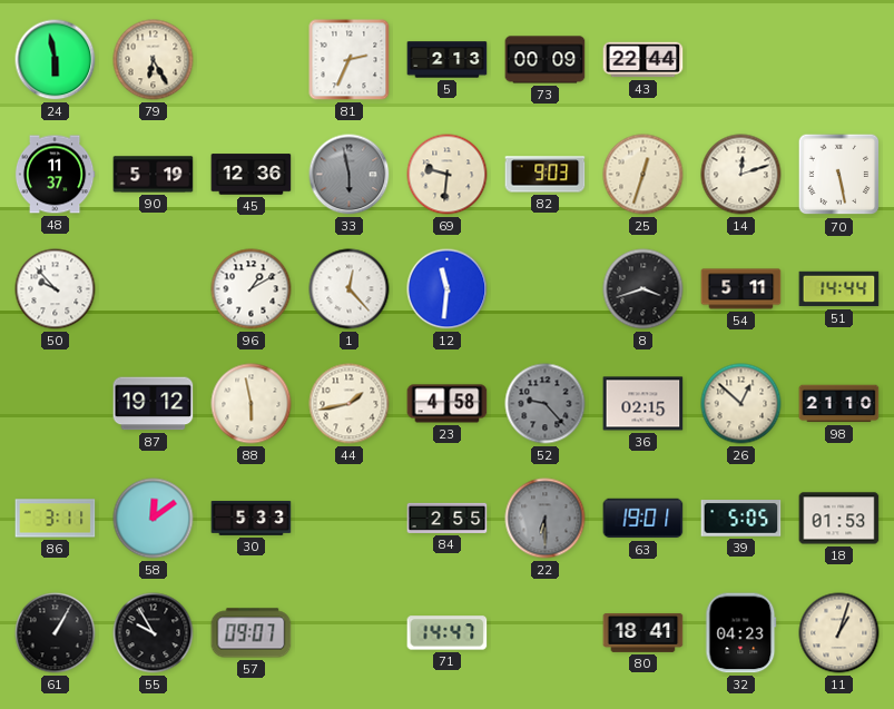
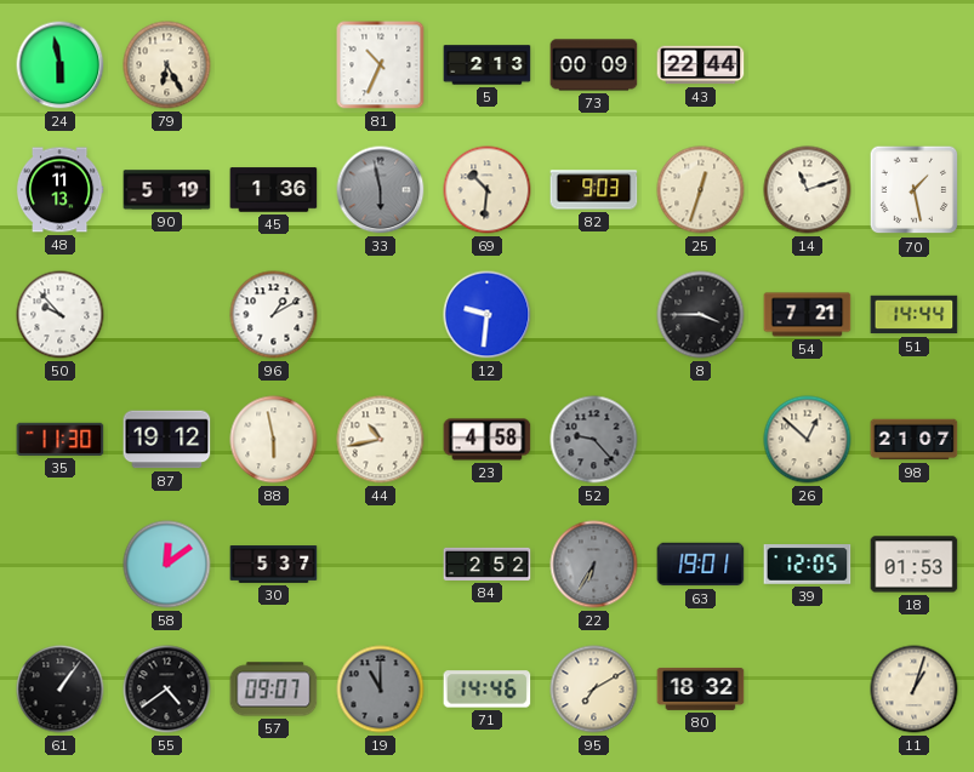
81: 2:34 -> 10:34
48: 11:37 -> 11:13
45: 12:36 -> 1:36
69: 9:31 -> 10:31
14: 12:12 -> 11:12
70: 5:28 -> 1:28
1: 12:23 -> none
12: 11:31 -> 9:31
8: 3:42 -> 3:45
54: 5:11 -> 7:21
35: none -> 11:30
44: 1:43 -> 10:43
36: 02:15 -> none
98: 21:10 -> 21:07
86: 3:11 -> none
30: 5:33 -> 5:37
84: 2:55 -> 2:52
22: 6:30 -> 6:35
39: 5:05 -> 12:05
61: 1:05 -> 1:06
55: 9:55 -> 4:39
19: none -> 11:00
71: 14:47 -> 14:46
95: none -> 7:10
80: 18:41 -> 18:32
32: 04:23 -> none
